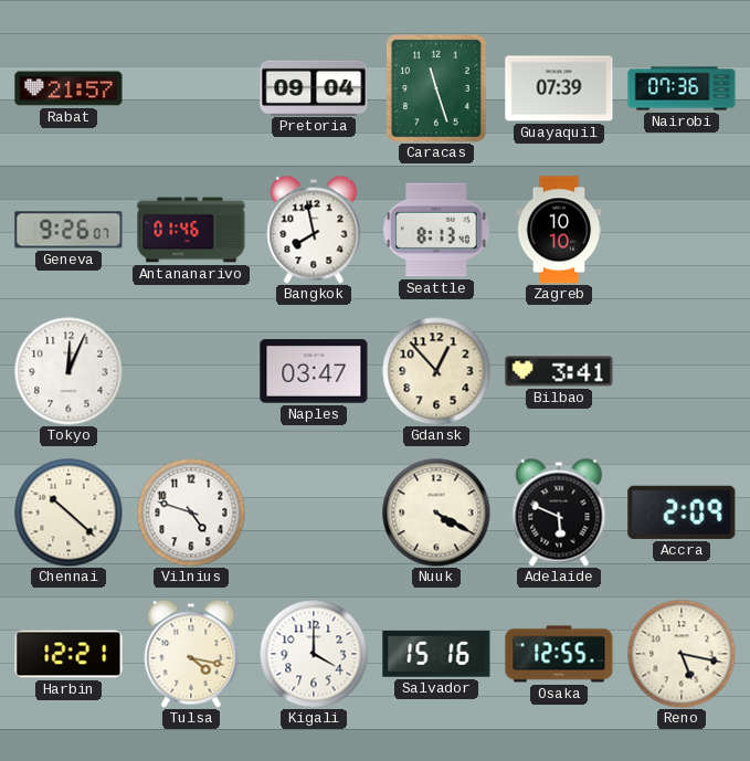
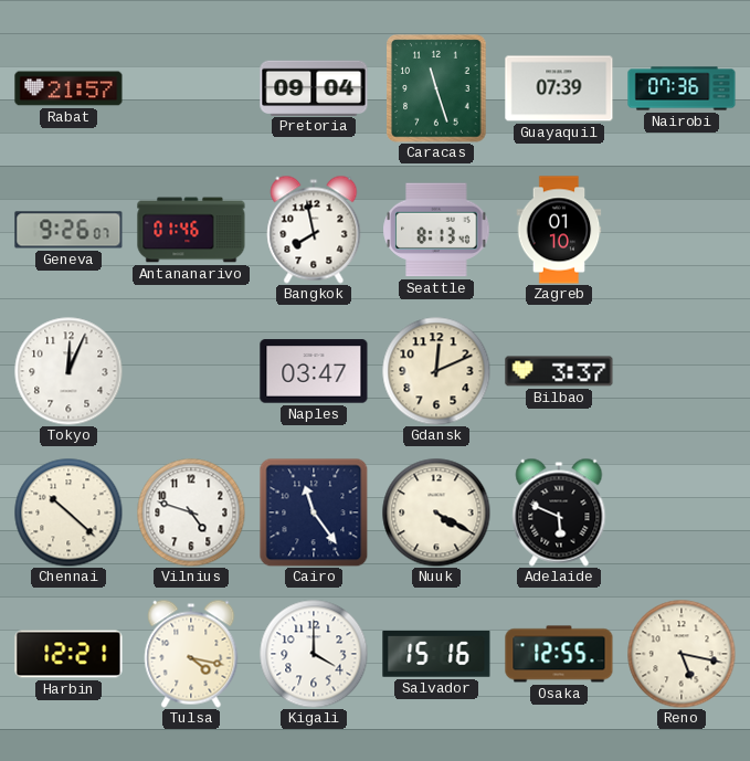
Zagreb: 10:10 -> 01:10
Gdansk: 12:53 -> 12:11
Bilbao: 3:41 -> 3:37
Cairo: none -> 11:24
Accra: 2:09 -> none
